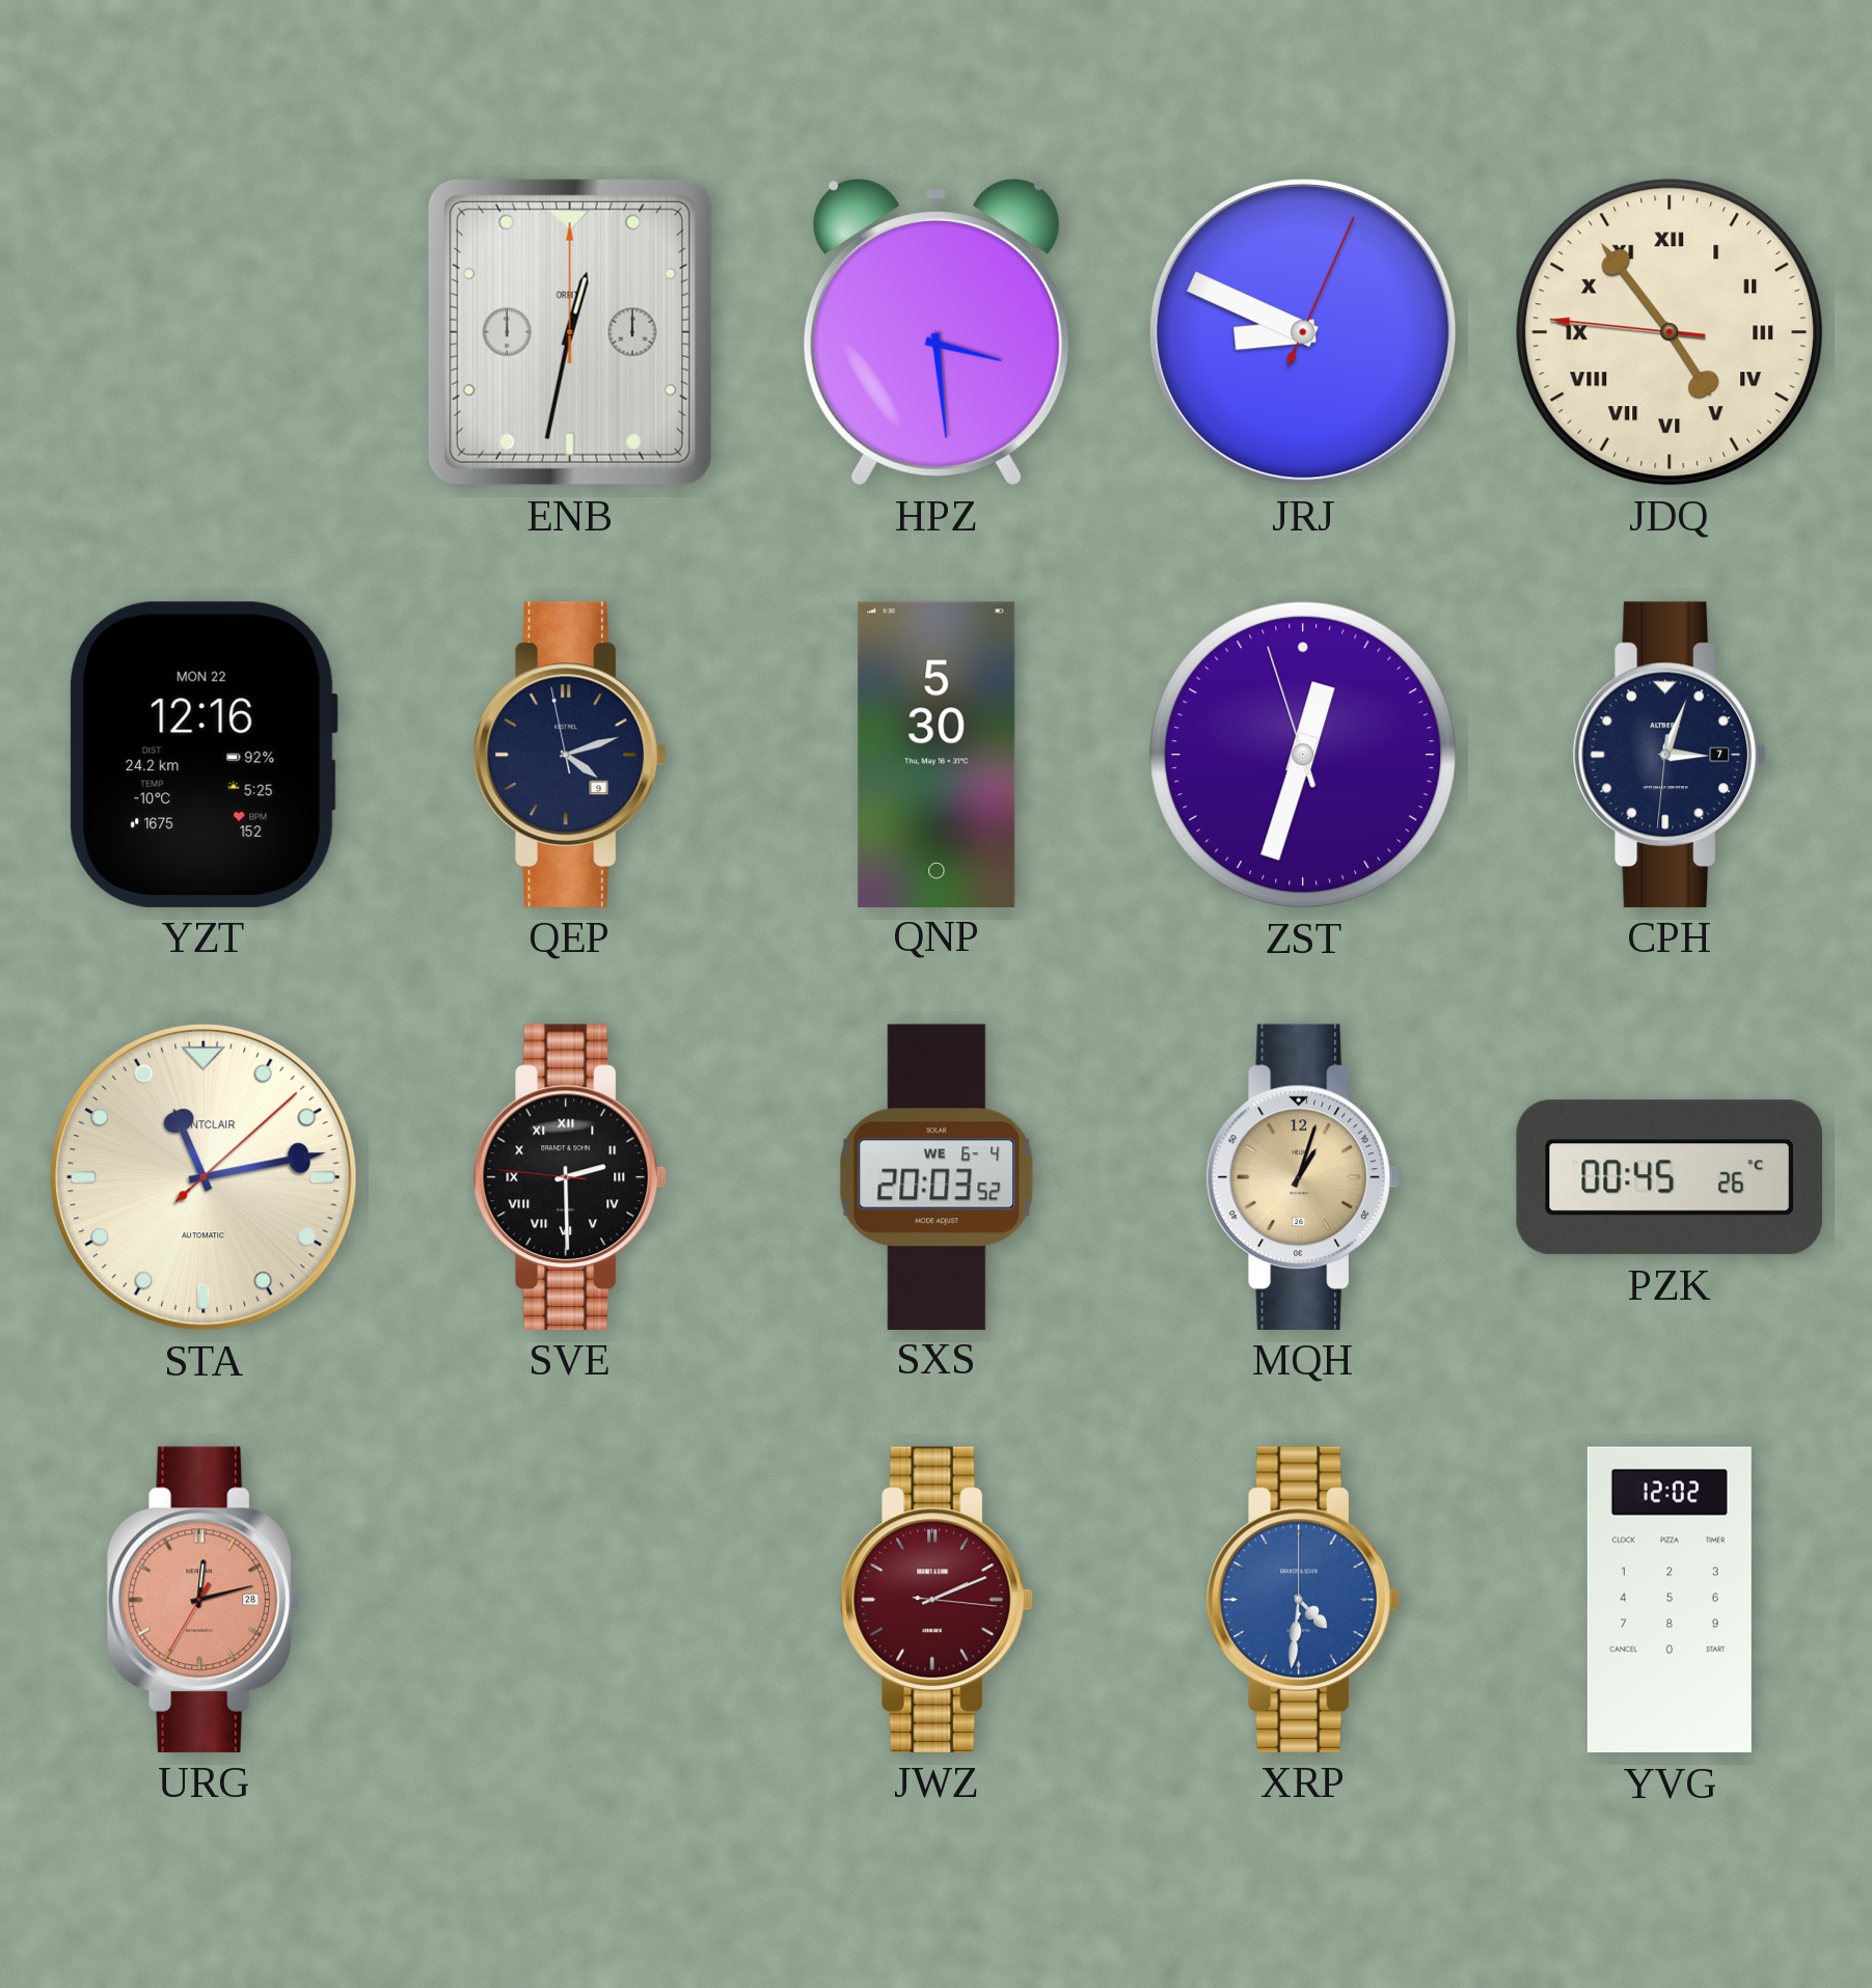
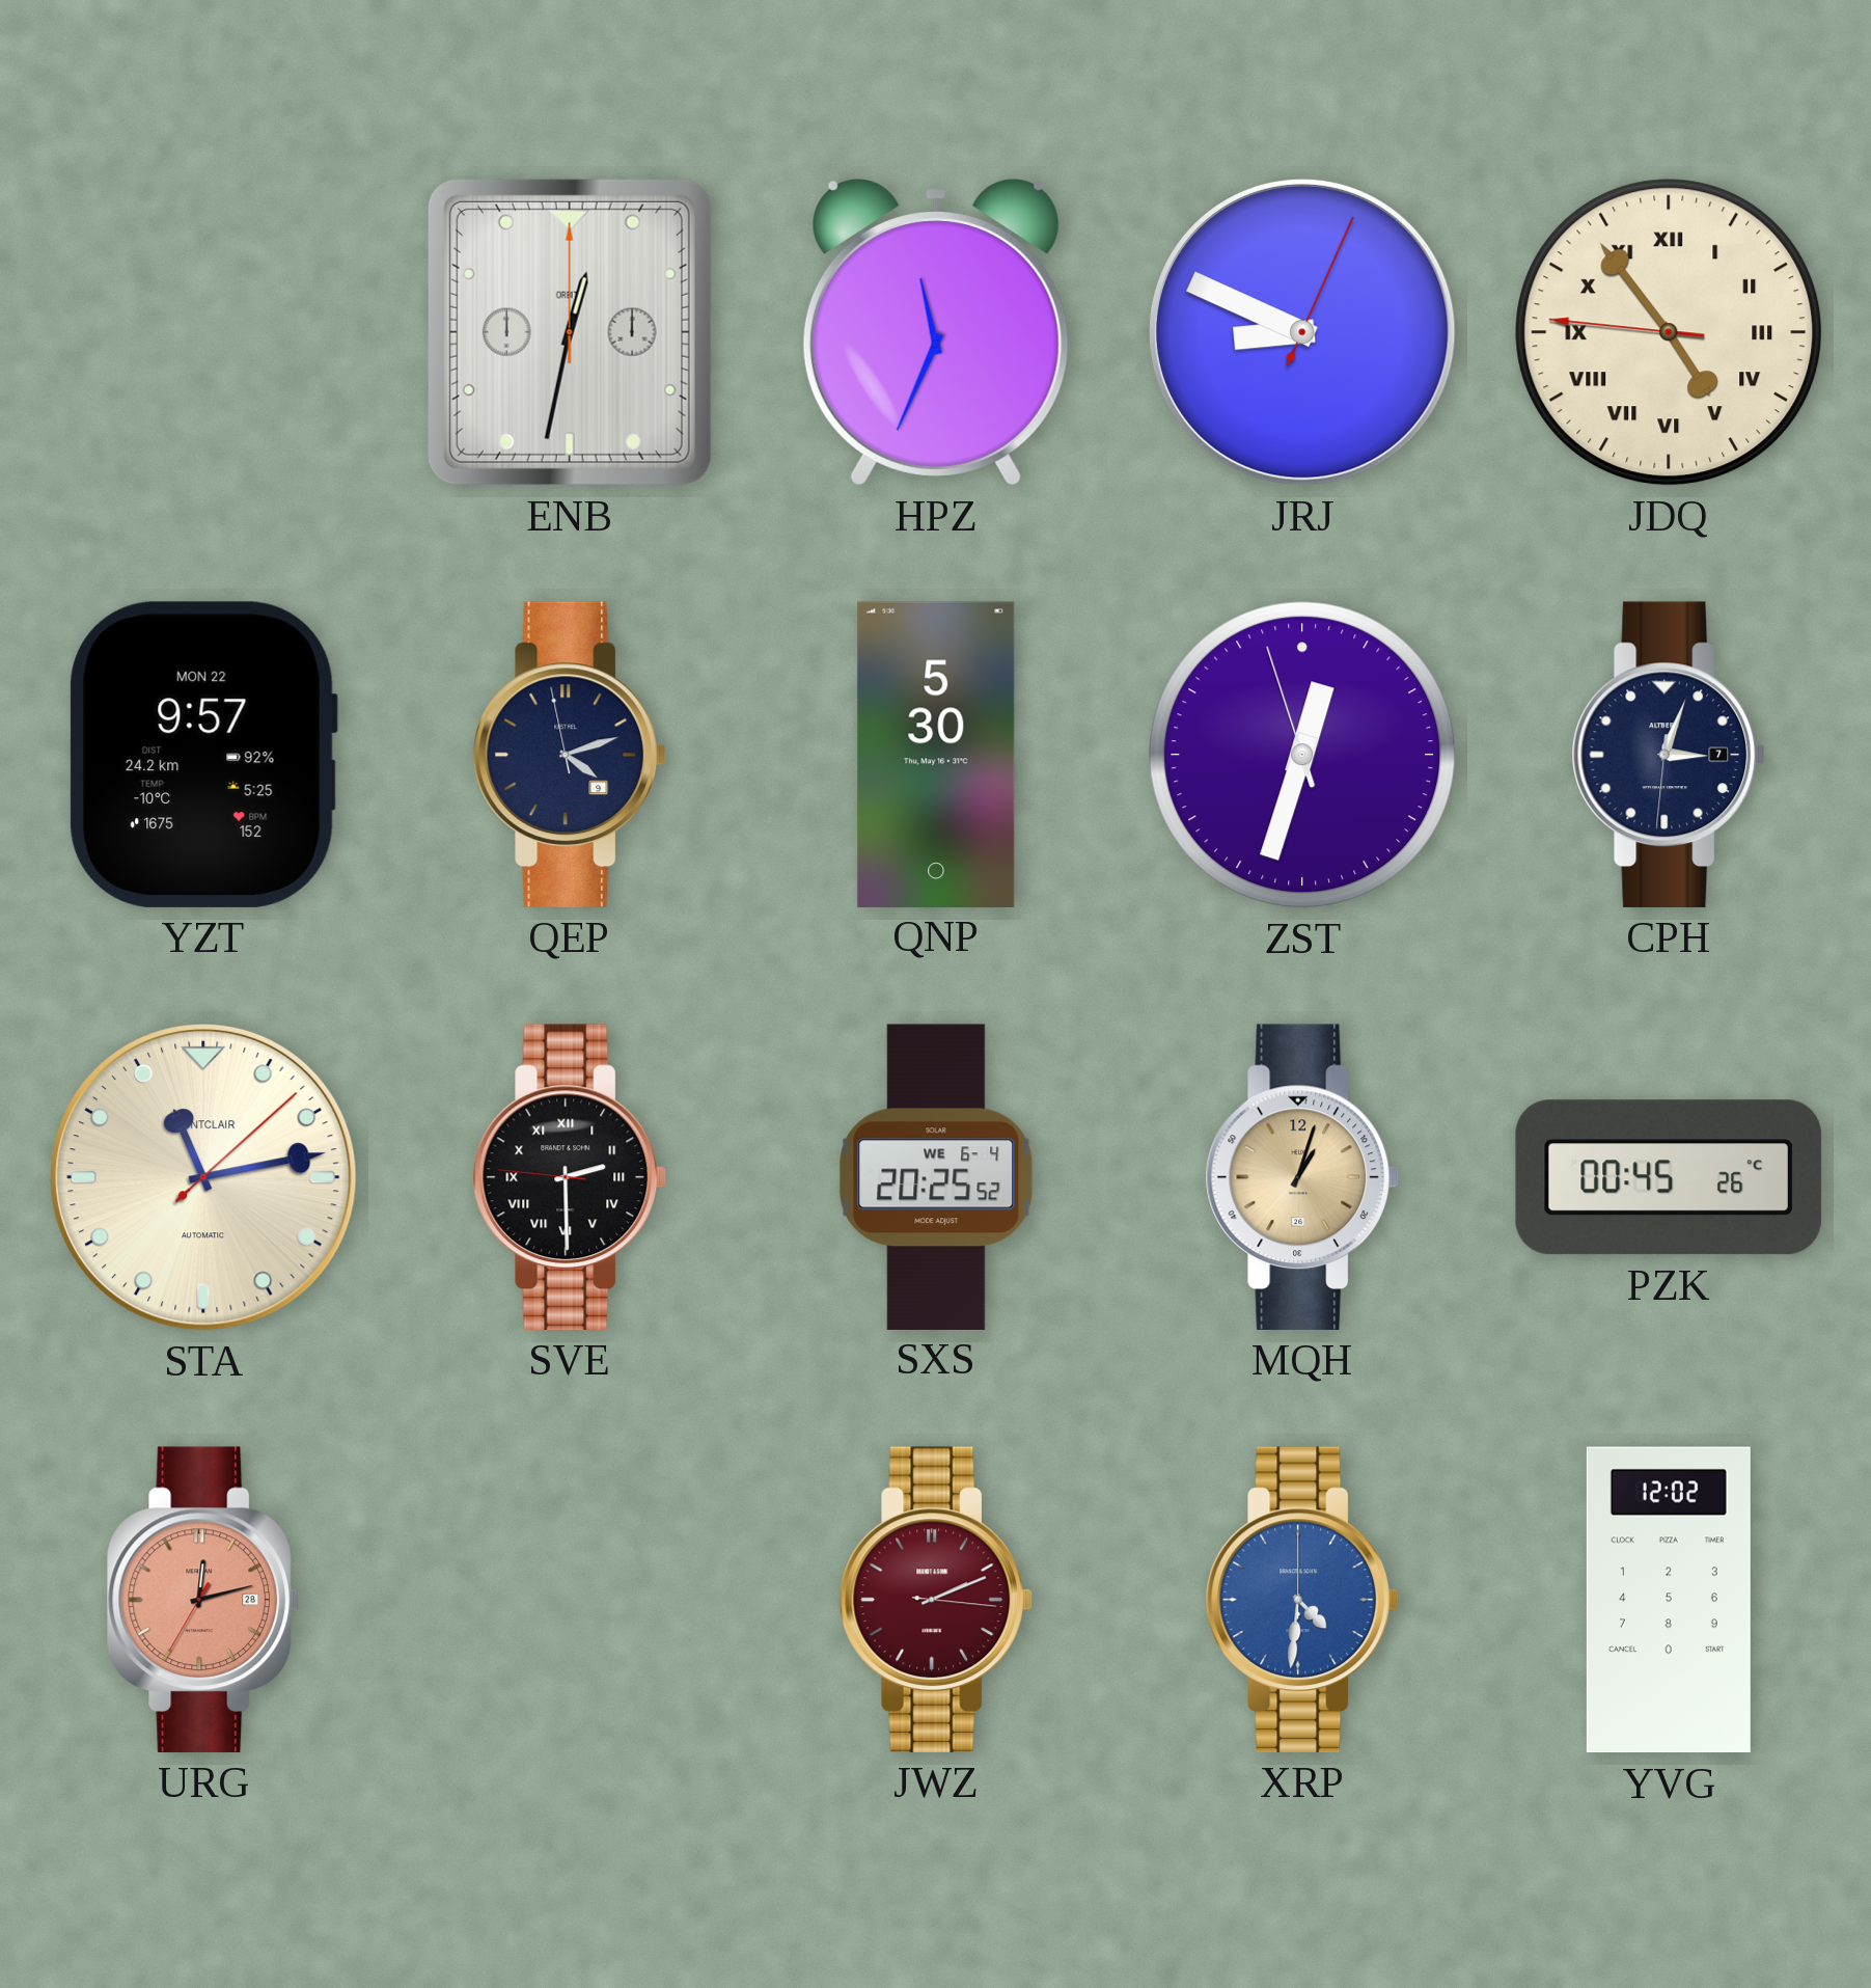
HPZ: 3:29 -> 11:34
YZT: 12:16 -> 9:57
SXS: 20:03 -> 20:25
